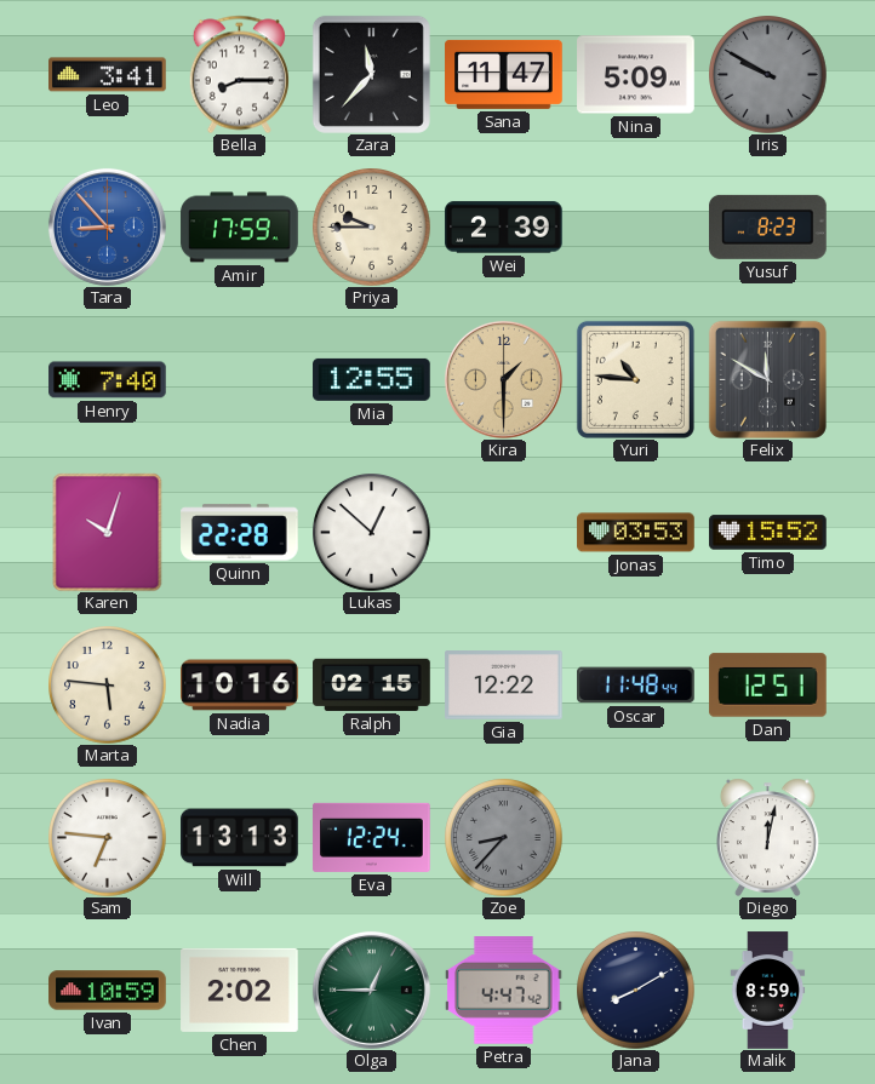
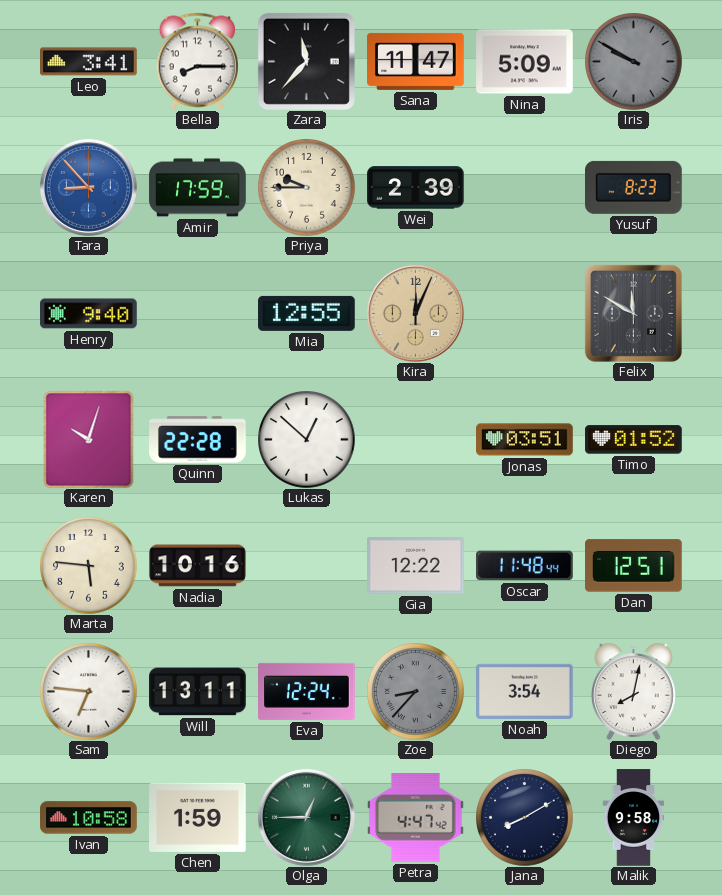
Henry: 7:40 -> 9:40
Kira: 1:30 -> 12:04
Yuri: 10:46 -> none
Jonas: 03:53 -> 03:51
Timo: 15:52 -> 01:52
Ralph: 02:15 -> none
Will: 13:13 -> 13:11
Noah: none -> 3:54
Diego: 12:02 -> 8:02
Ivan: 10:59 -> 10:58
Chen: 2:02 -> 1:59
Malik: 8:59 -> 9:58
